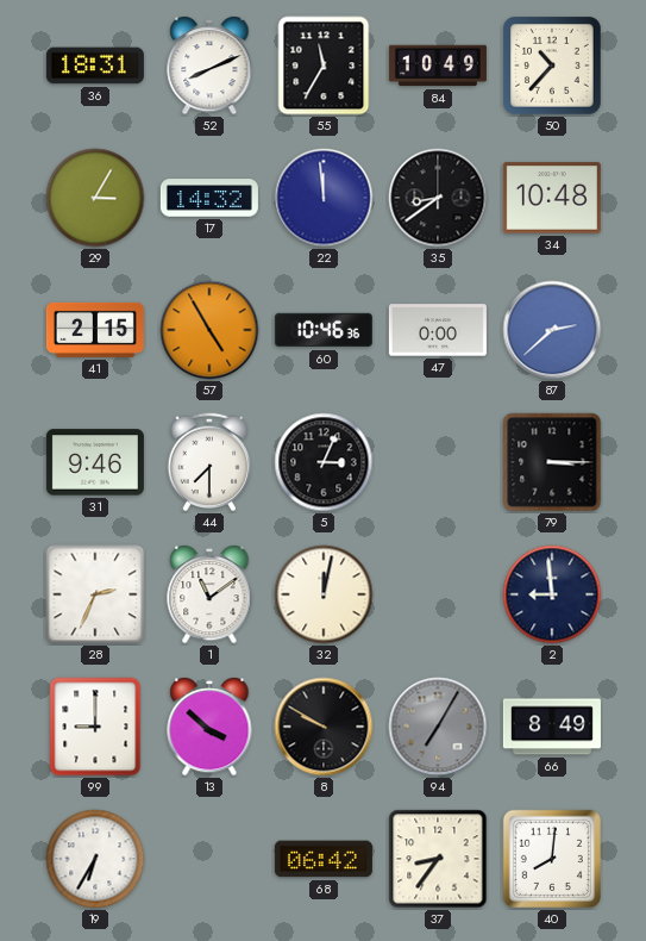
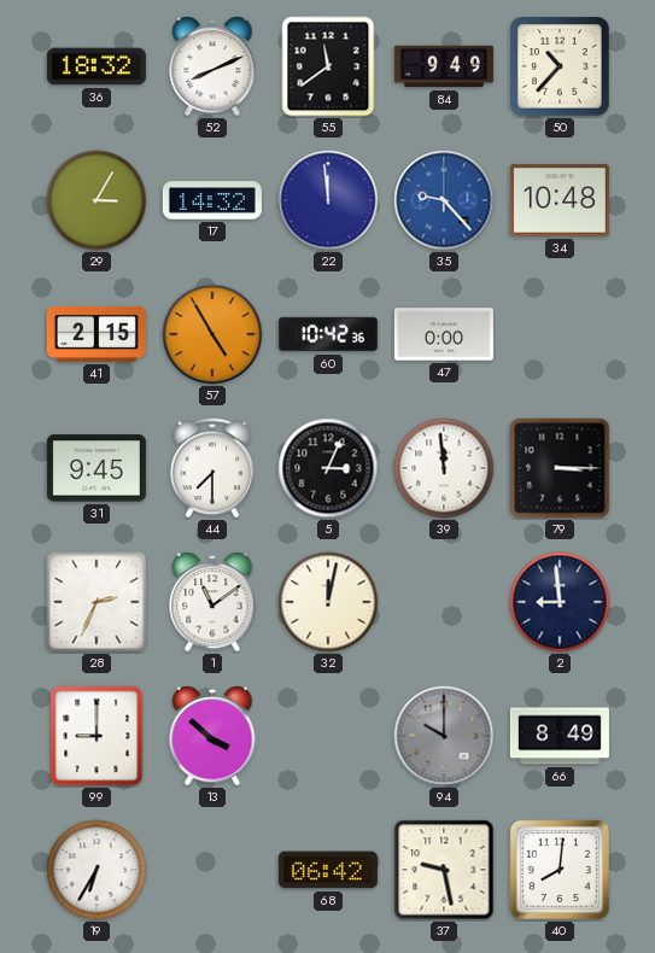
36: 18:31 -> 18:32
55: 11:35 -> 11:39
84: 10:49 -> 9:49
35: 8:39 -> 9:23
35 dial: black -> blue
60: 10:46 -> 10:42
87: 2:38 -> none
31: 9:46 -> 9:45
39: none -> 11:59
8: 9:50 -> none
94: 7:05 -> 10:00
37: 8:36 -> 9:28
